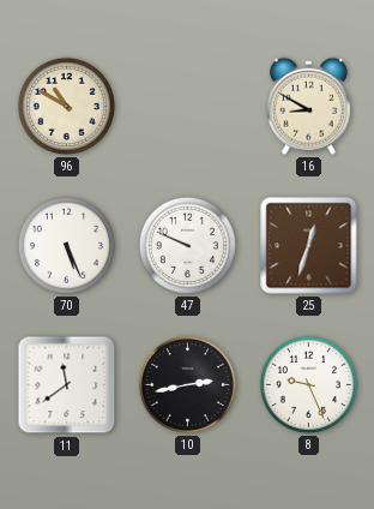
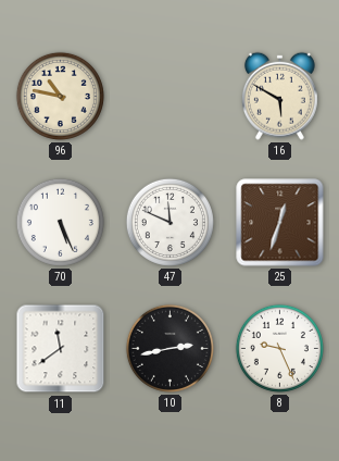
96: 10:50 -> 10:47
16: 8:50 -> 5:50
47: 9:49 -> 11:49
